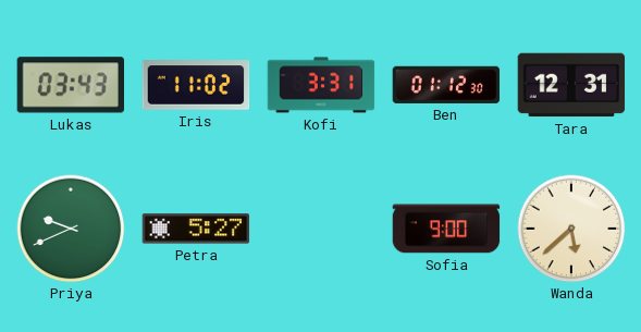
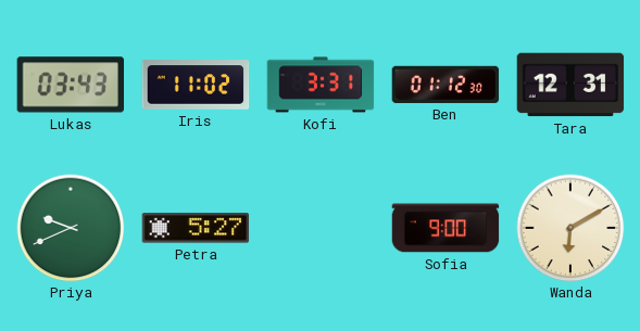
Wanda: 5:38 -> 6:10
